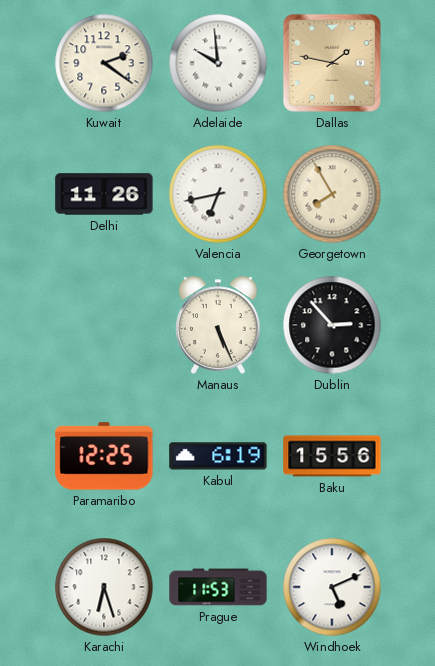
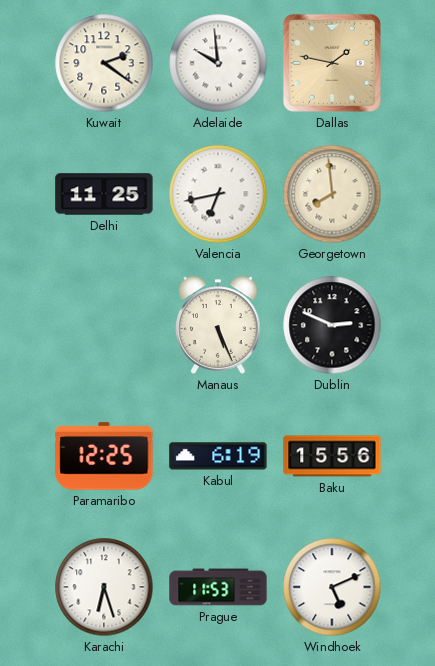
Delhi: 11:26 -> 11:25
Georgetown: 7:55 -> 7:59
Dublin: 2:53 -> 2:49
